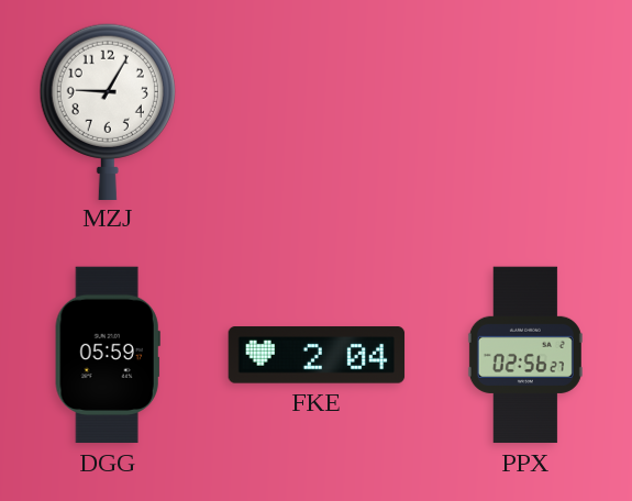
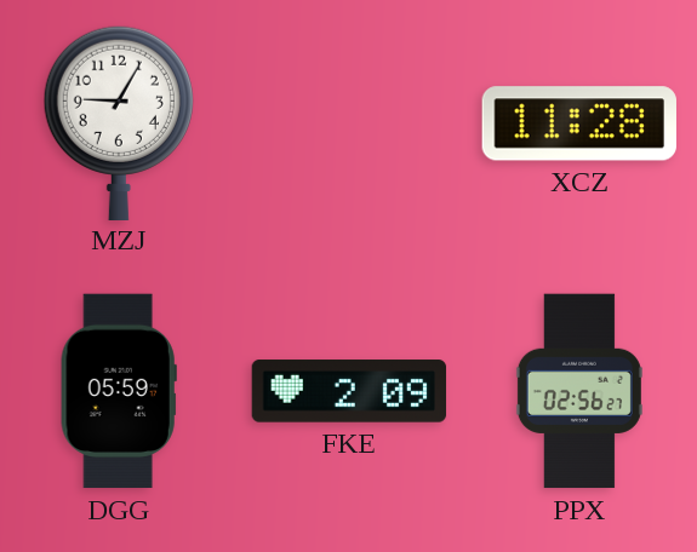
XCZ: none -> 11:28
FKE: 2:04 -> 2:09
